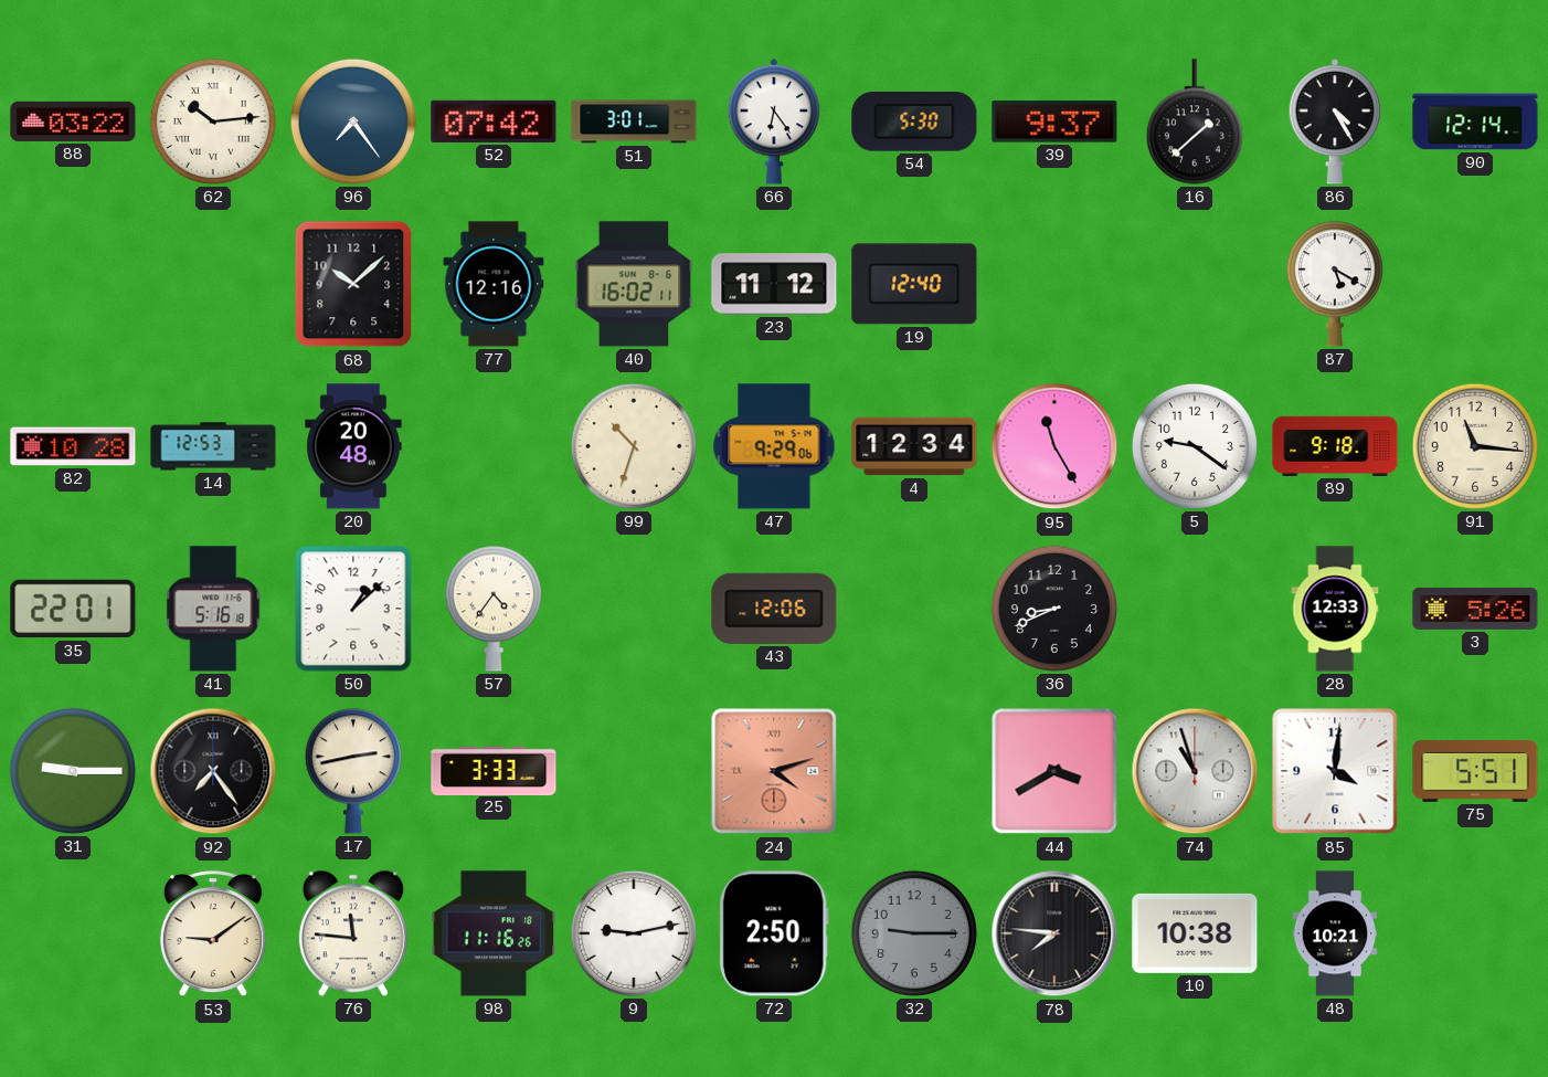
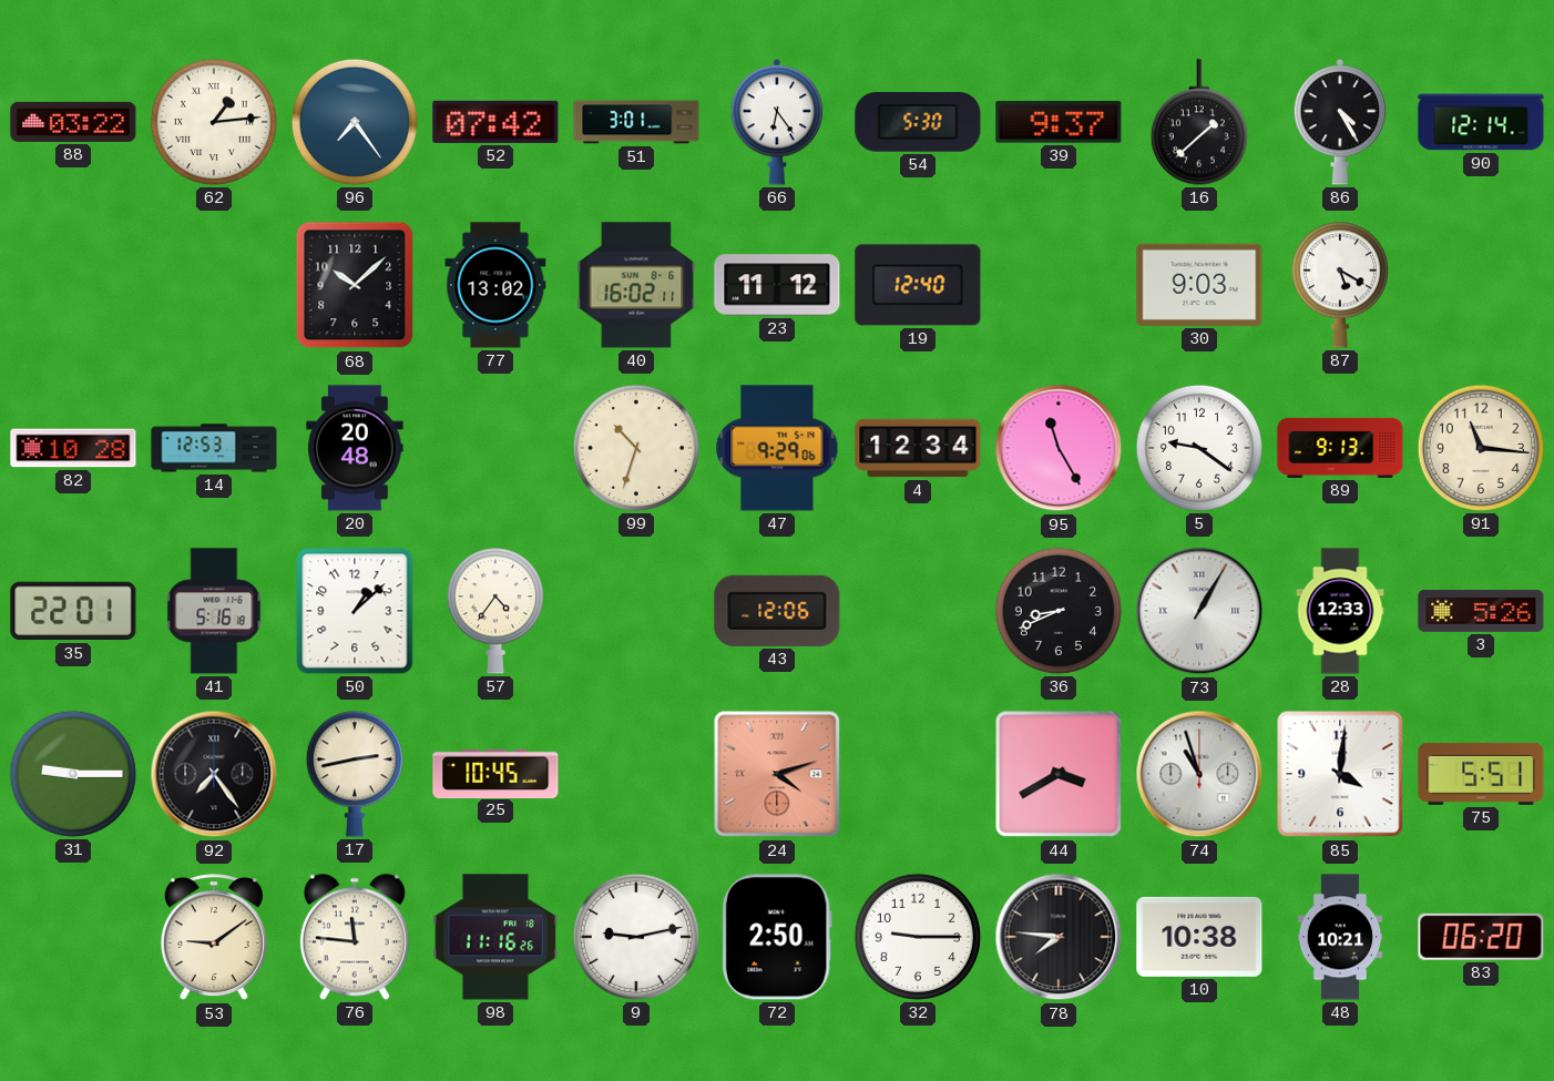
62: 10:14 -> 1:14
77: 12:16 -> 13:02
30: none -> 9:03
89: 9:18 -> 9:13
73: none -> 1:05
25: 3:33 -> 10:45
32 dial: grey -> white
83: none -> 06:20
